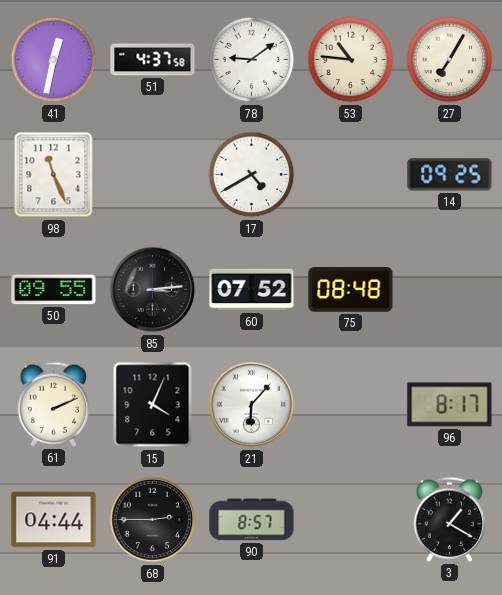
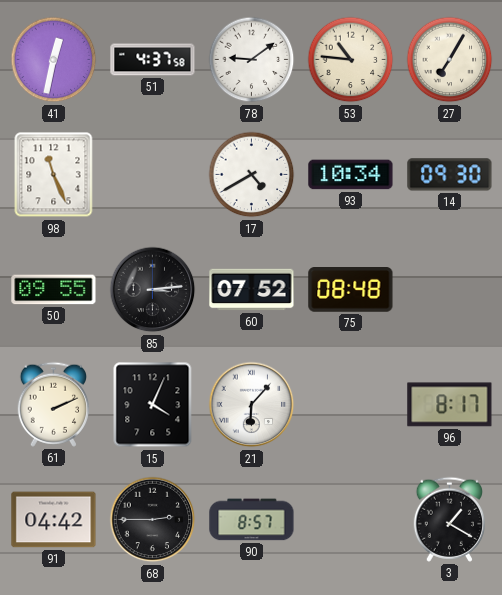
93: none -> 10:34
14: 09:25 -> 09:30
91: 04:44 -> 04:42
